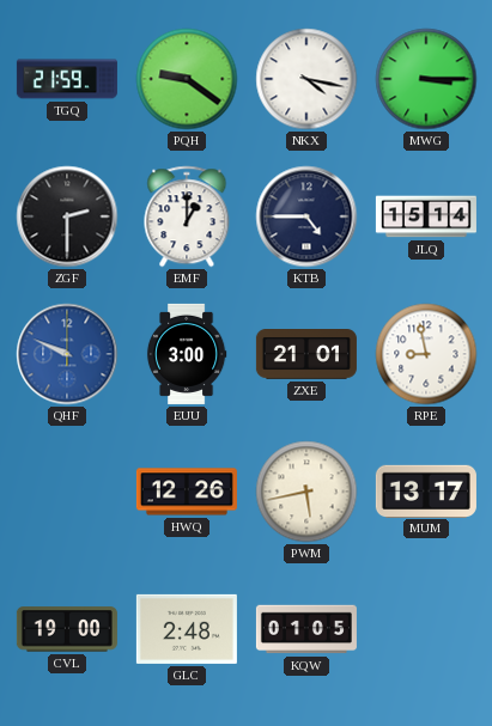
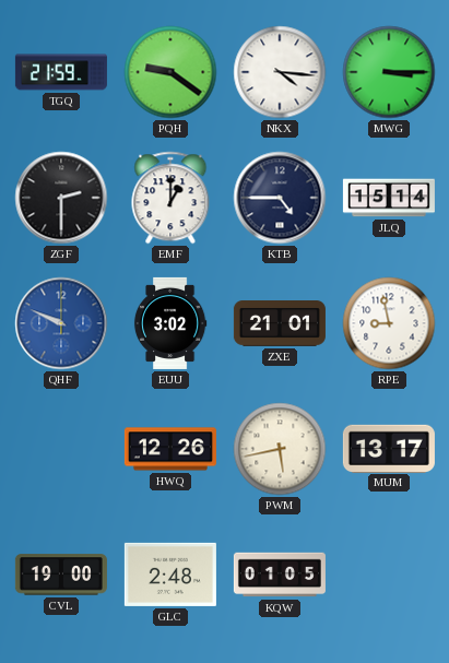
NKX: 4:17 -> 4:16
EUU: 3:00 -> 3:02
